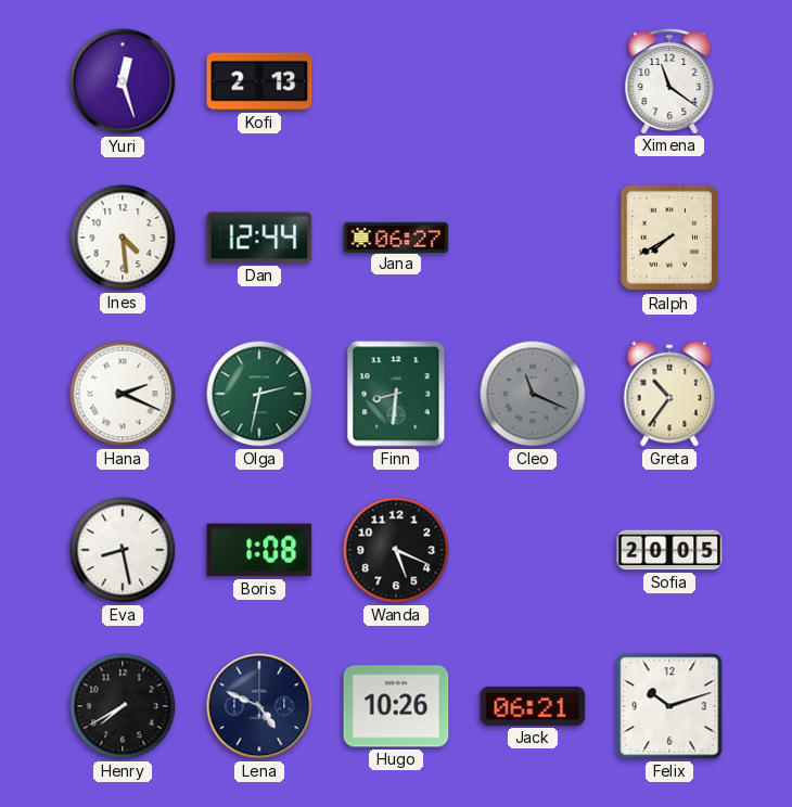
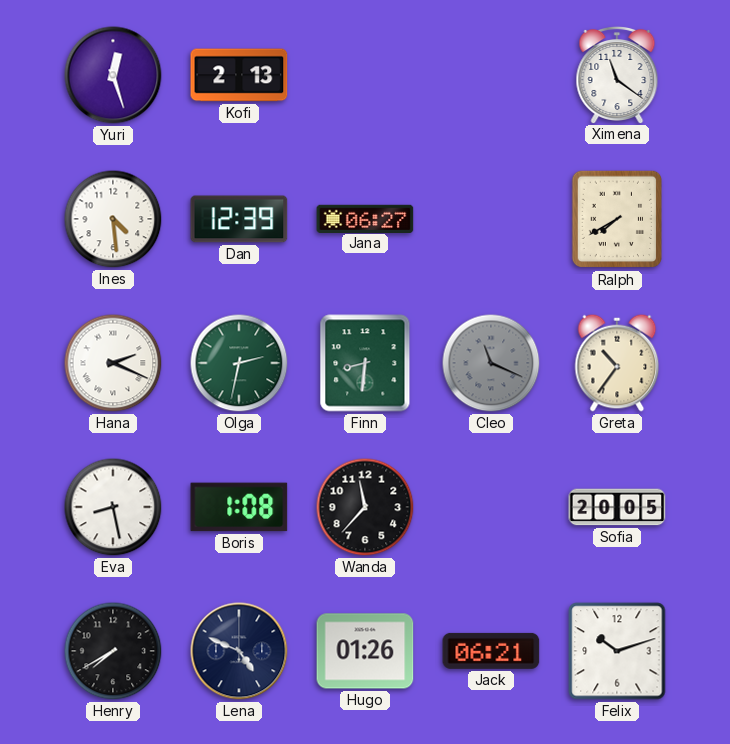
Dan: 12:44 -> 12:39
Wanda: 5:19 -> 11:37
Hugo: 10:26 -> 01:26
